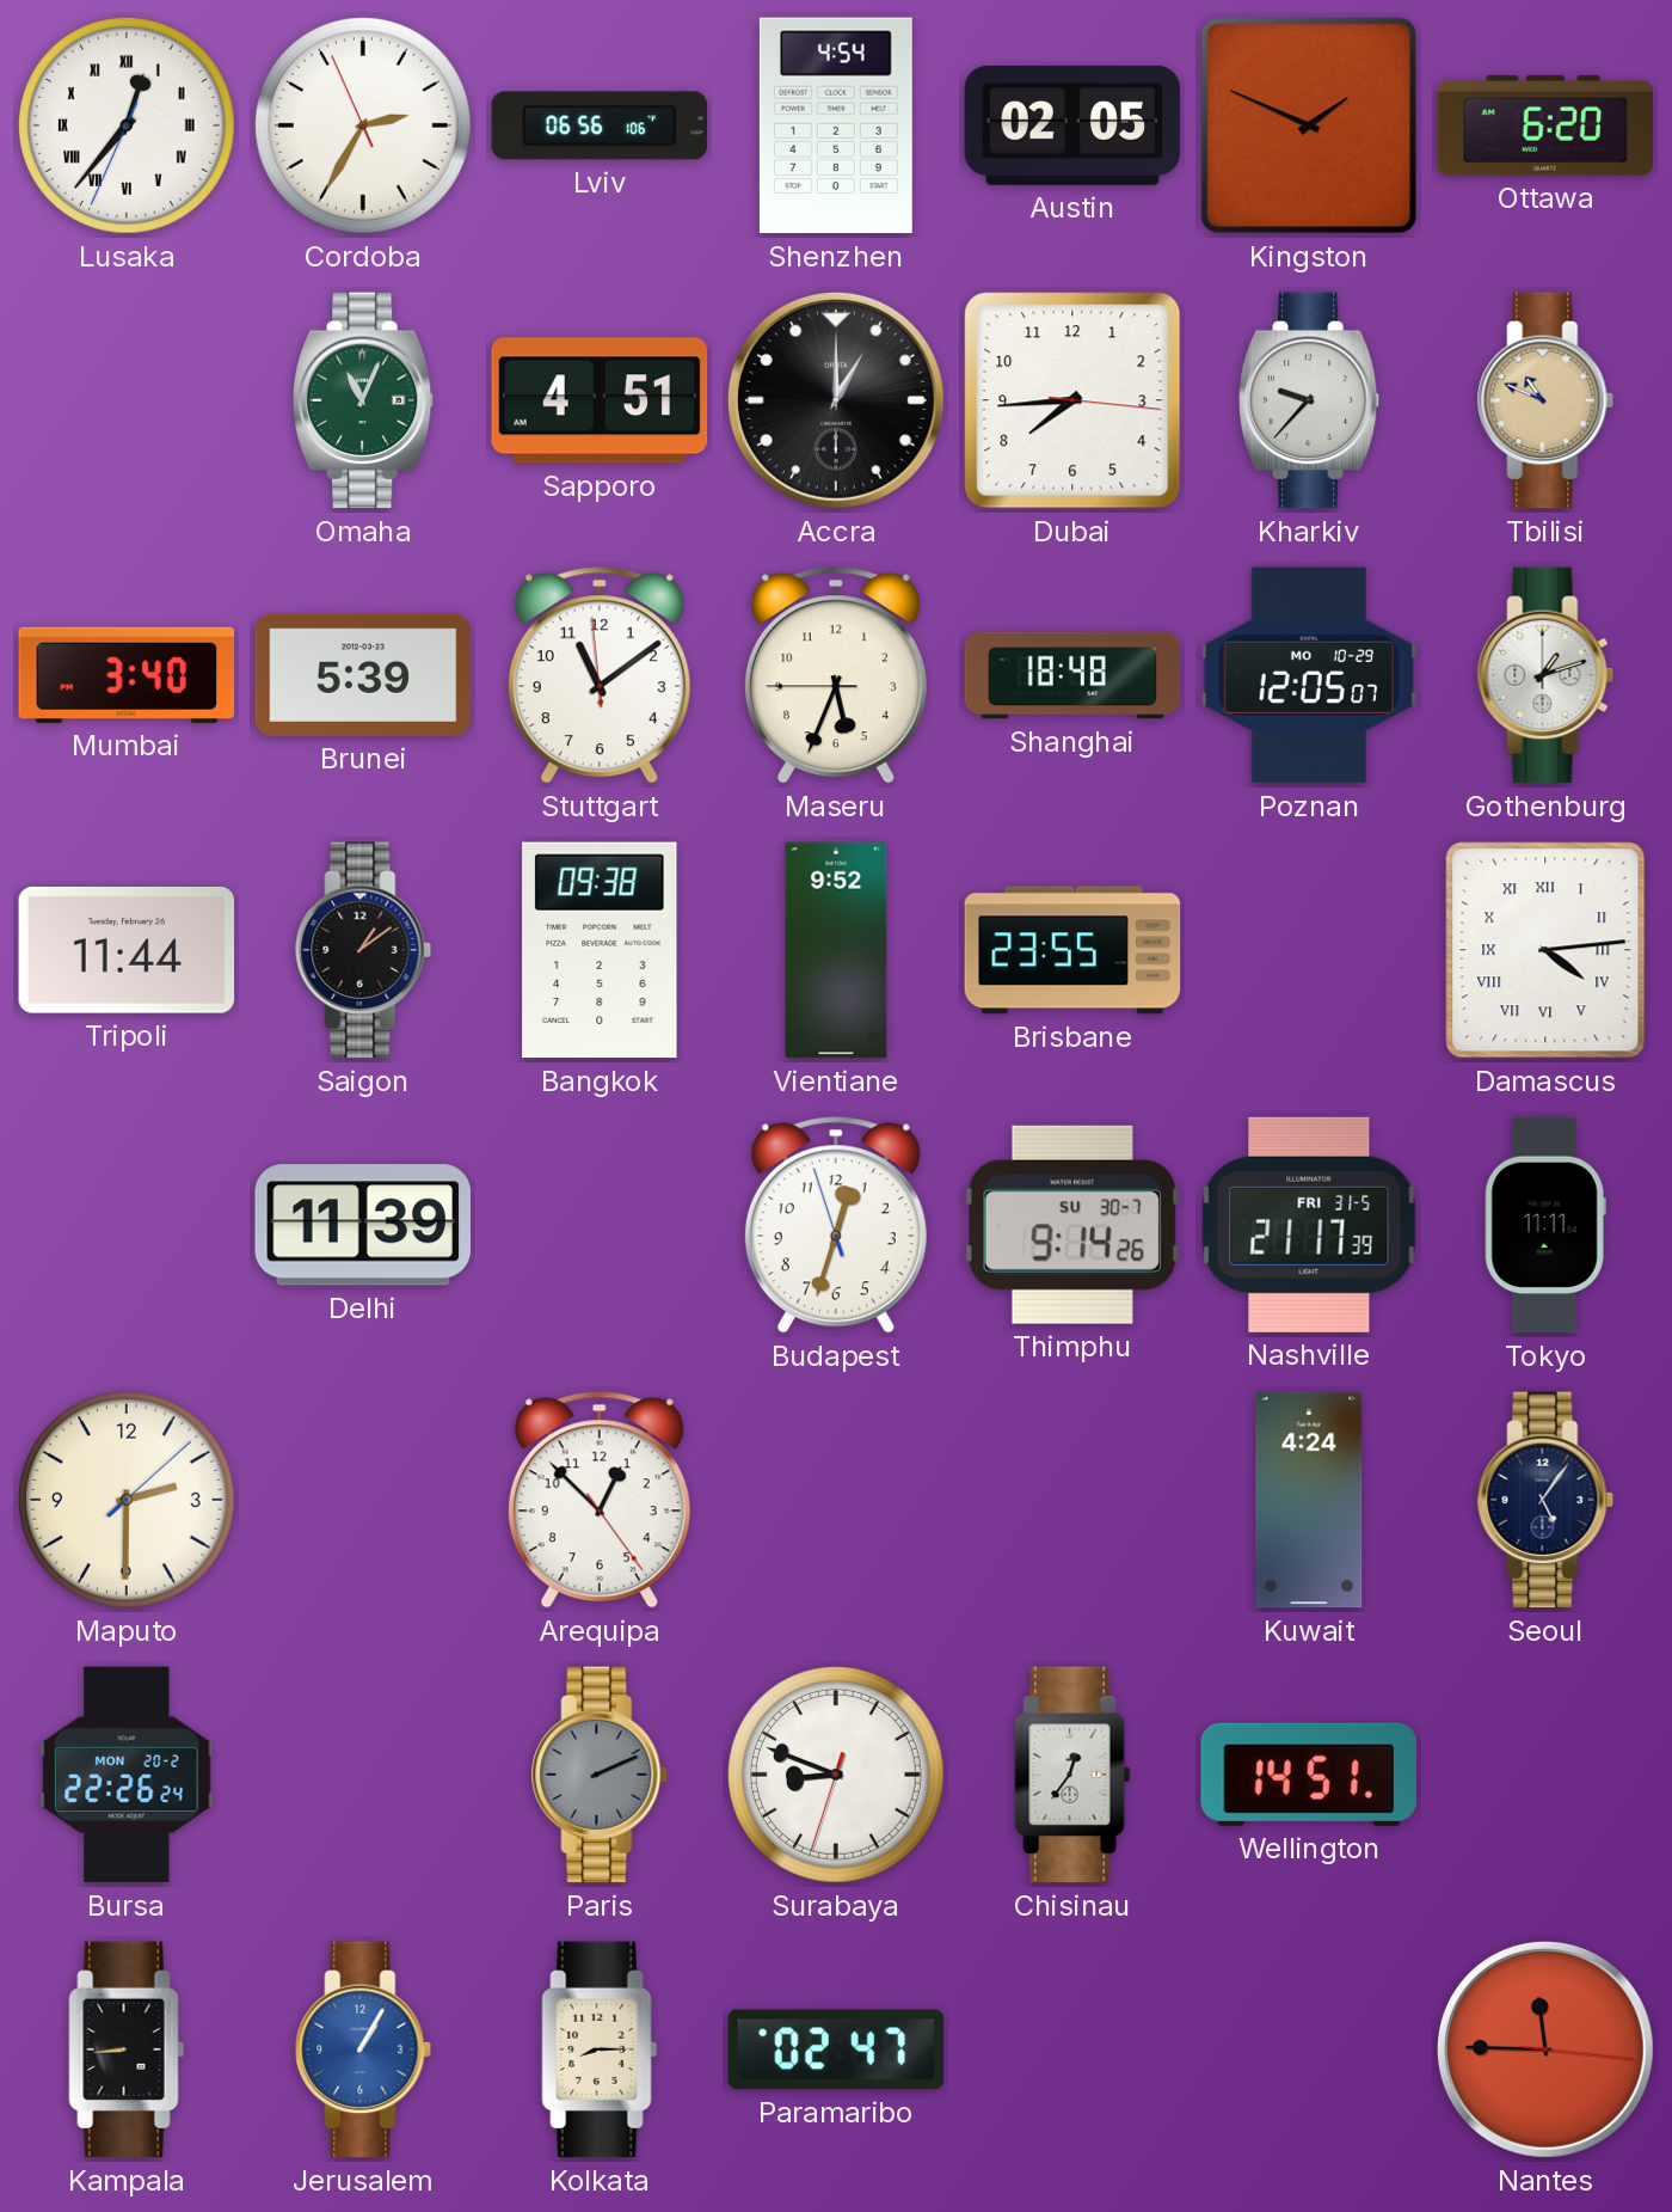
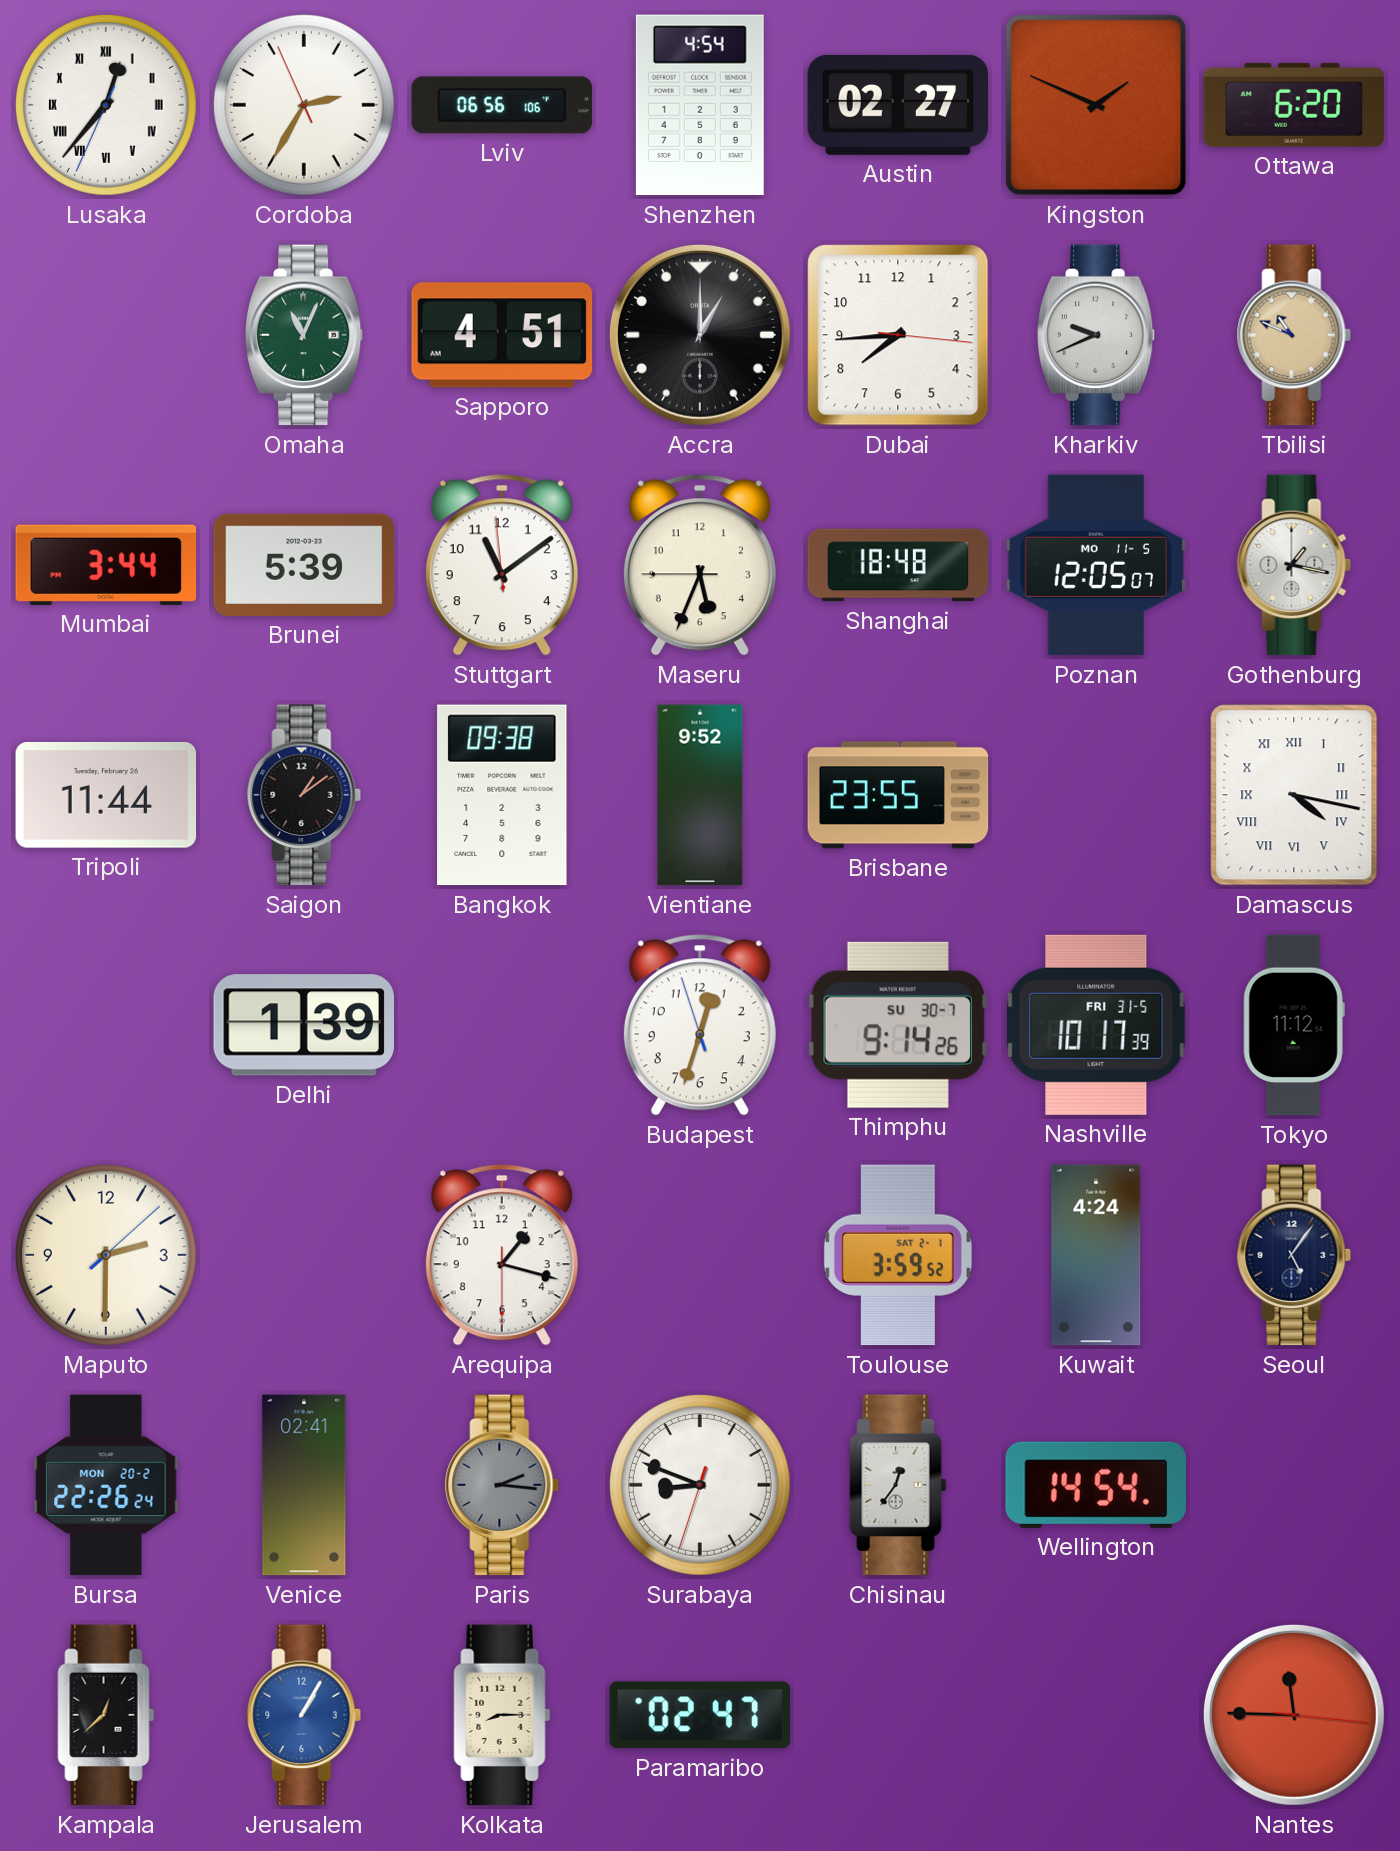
Austin: 02:05 -> 02:27
Kharkiv: 9:37 -> 9:41
Mumbai: 3:40 -> 3:44
Poznan date: MO 10-29 -> MO 11-5
Gothenburg: 1:12 -> 1:17
Damascus: 4:14 -> 4:17
Delhi: 11:39 -> 1:39
Nashville: 21:17 -> 10:17
Tokyo: 11:11 -> 11:12
Arequipa: 12:52 -> 1:17
Toulouse: none -> 3:59
Venice: none -> 02:41
Paris: 2:11 -> 2:16
Wellington: 14:51 -> 14:54
Kampala: 8:44 -> 12:38
